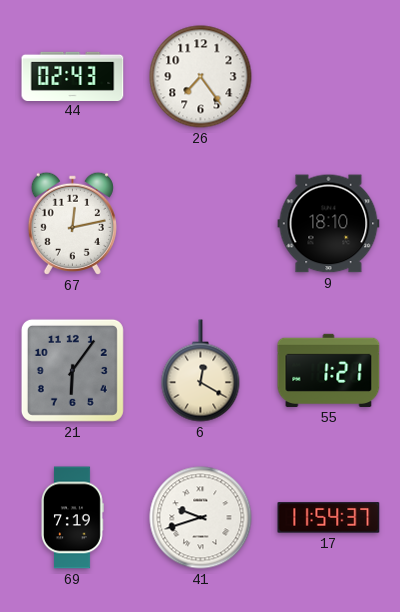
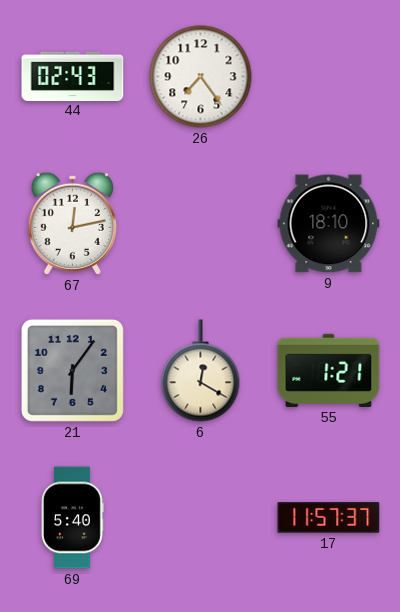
69: 7:19 -> 5:40
41: 9:42 -> none
17: 11:54 -> 11:57
